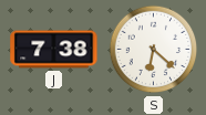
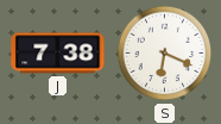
S: 6:22 -> 6:19
